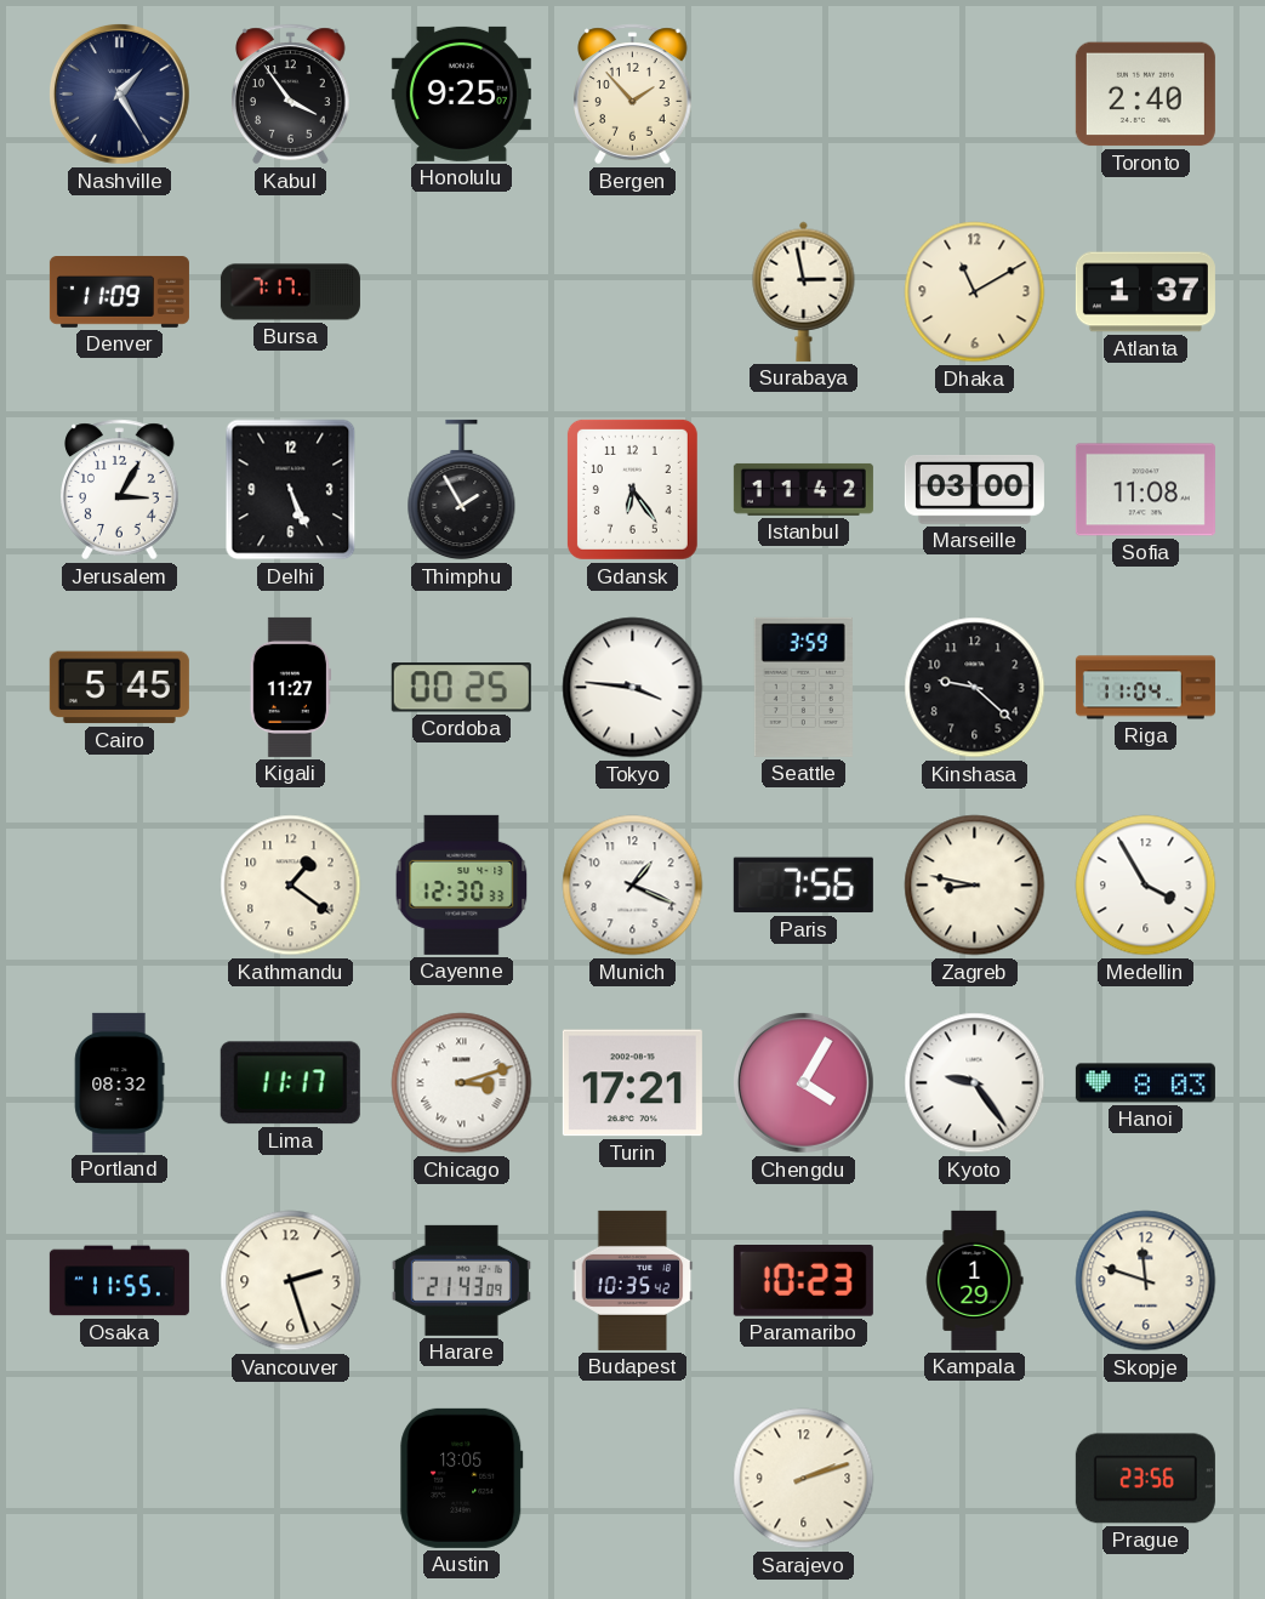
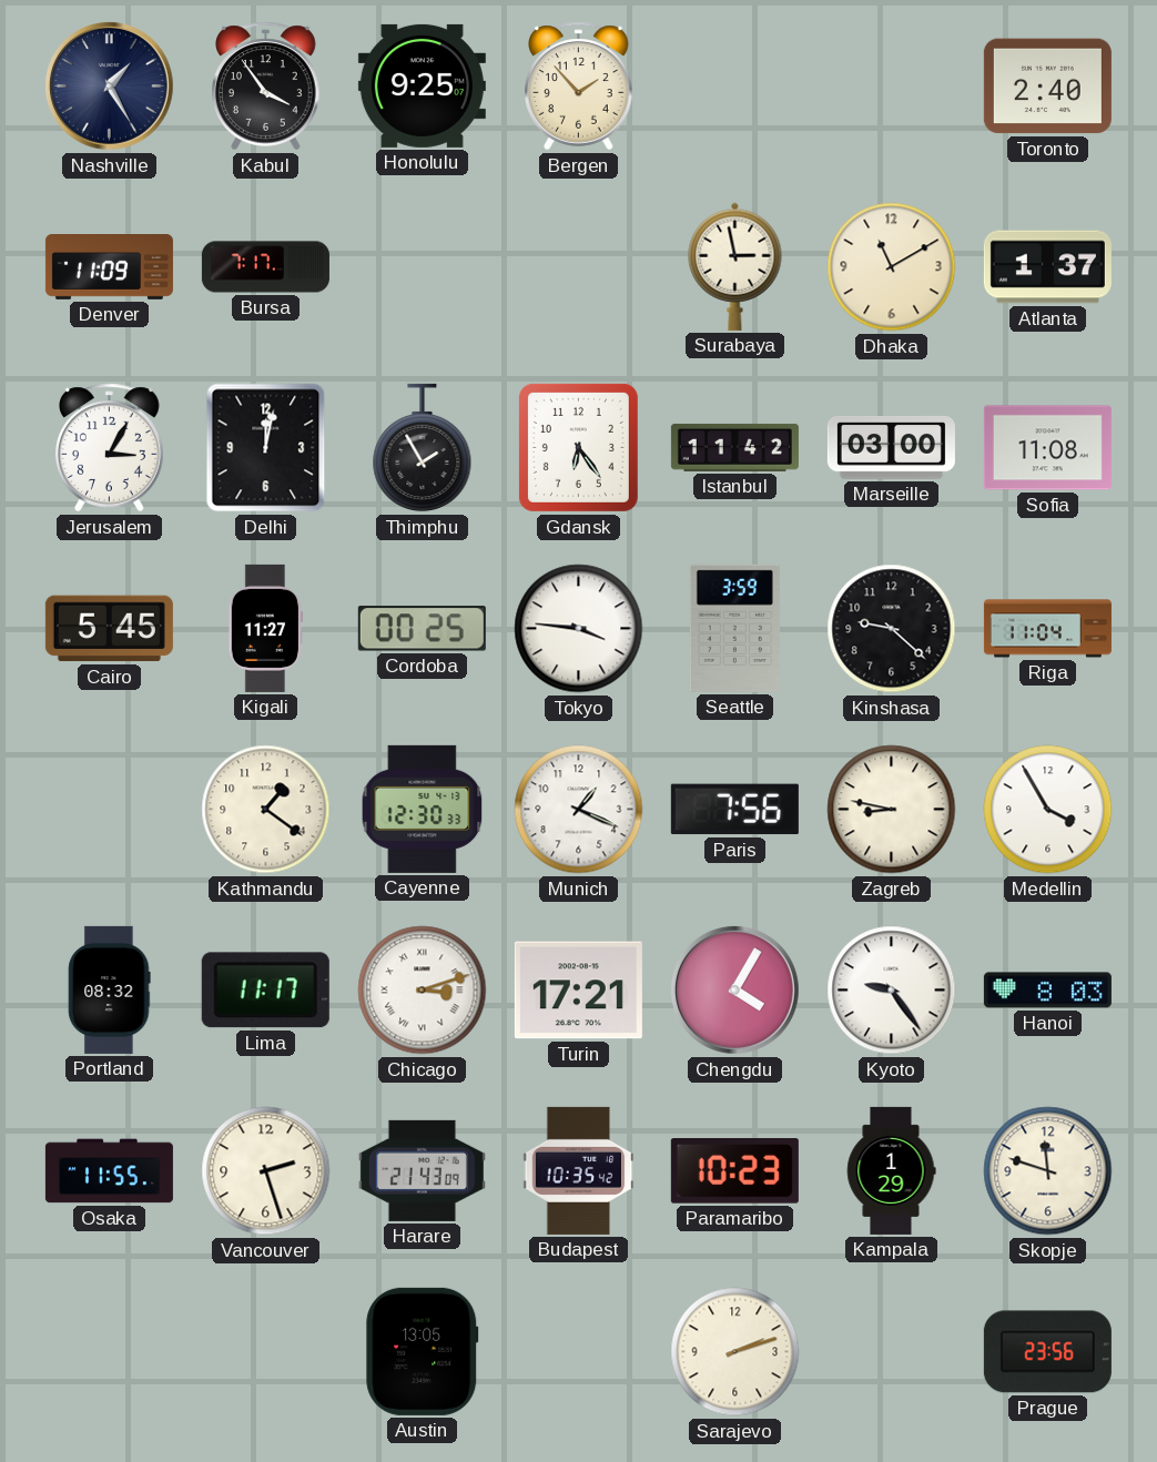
Delhi: 5:26 -> 12:02
